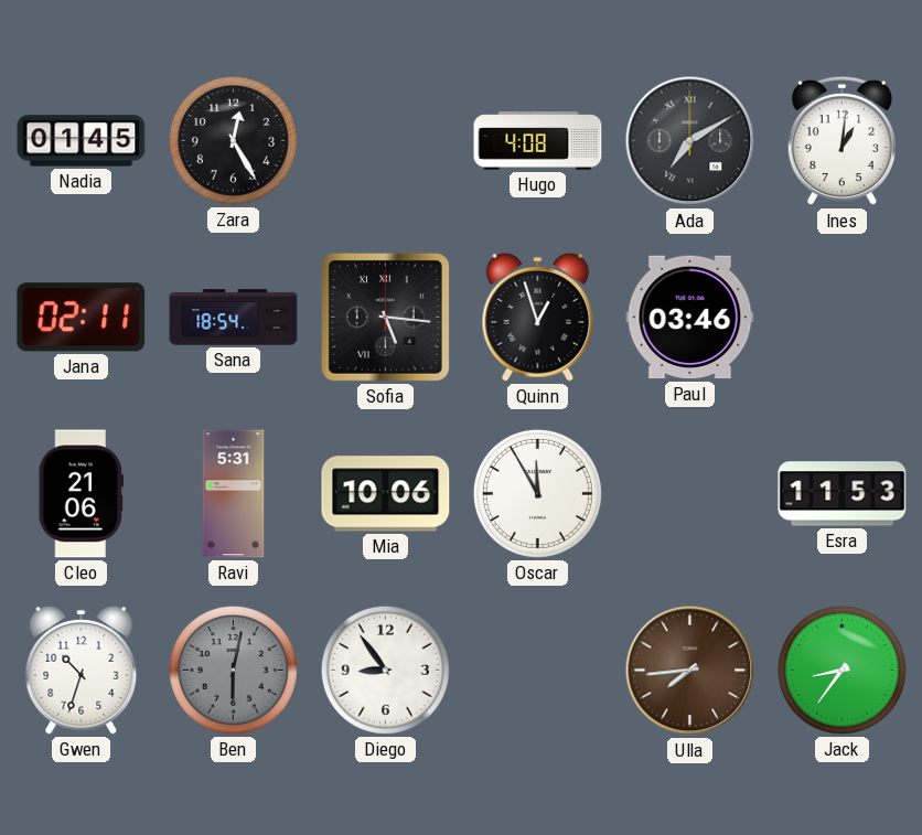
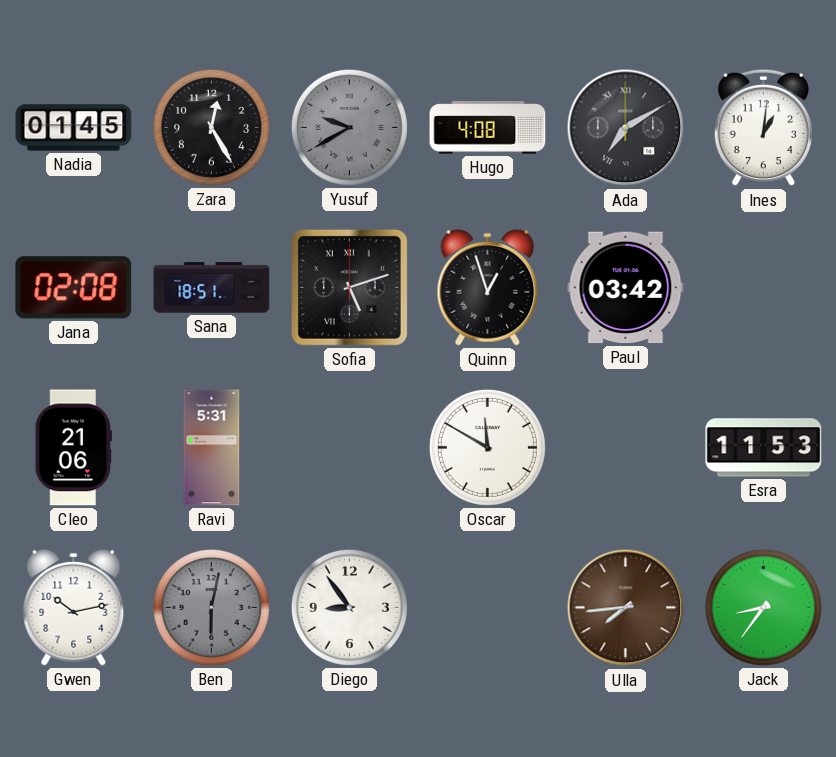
Yusuf: none -> 9:40
Jana: 02:11 -> 02:08
Sana: 18:54 -> 18:51
Sofia: 5:16 -> 5:12
Paul: 03:46 -> 03:42
Mia: 10:06 -> none
Oscar: 11:55 -> 11:50
Gwen: 10:33 -> 10:13
